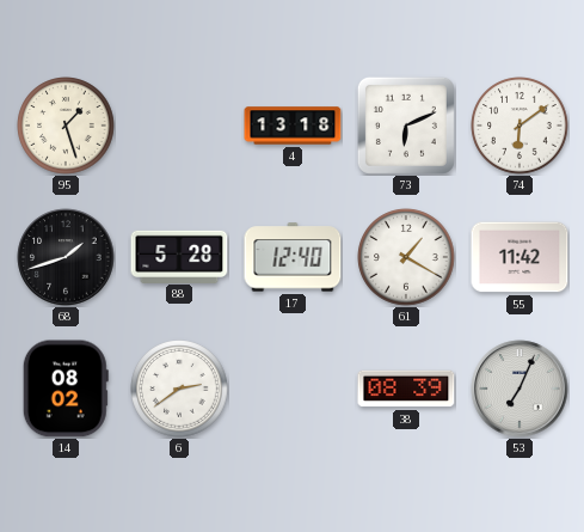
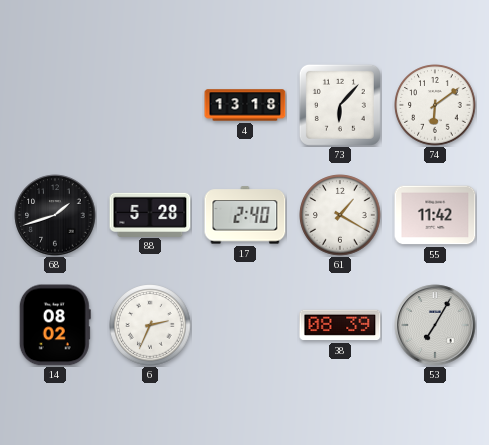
95: 1:27 -> none
73: 6:11 -> 6:07
17: 12:40 -> 2:40
6: 2:39 -> 2:34
53: 7:04 -> 7:05
